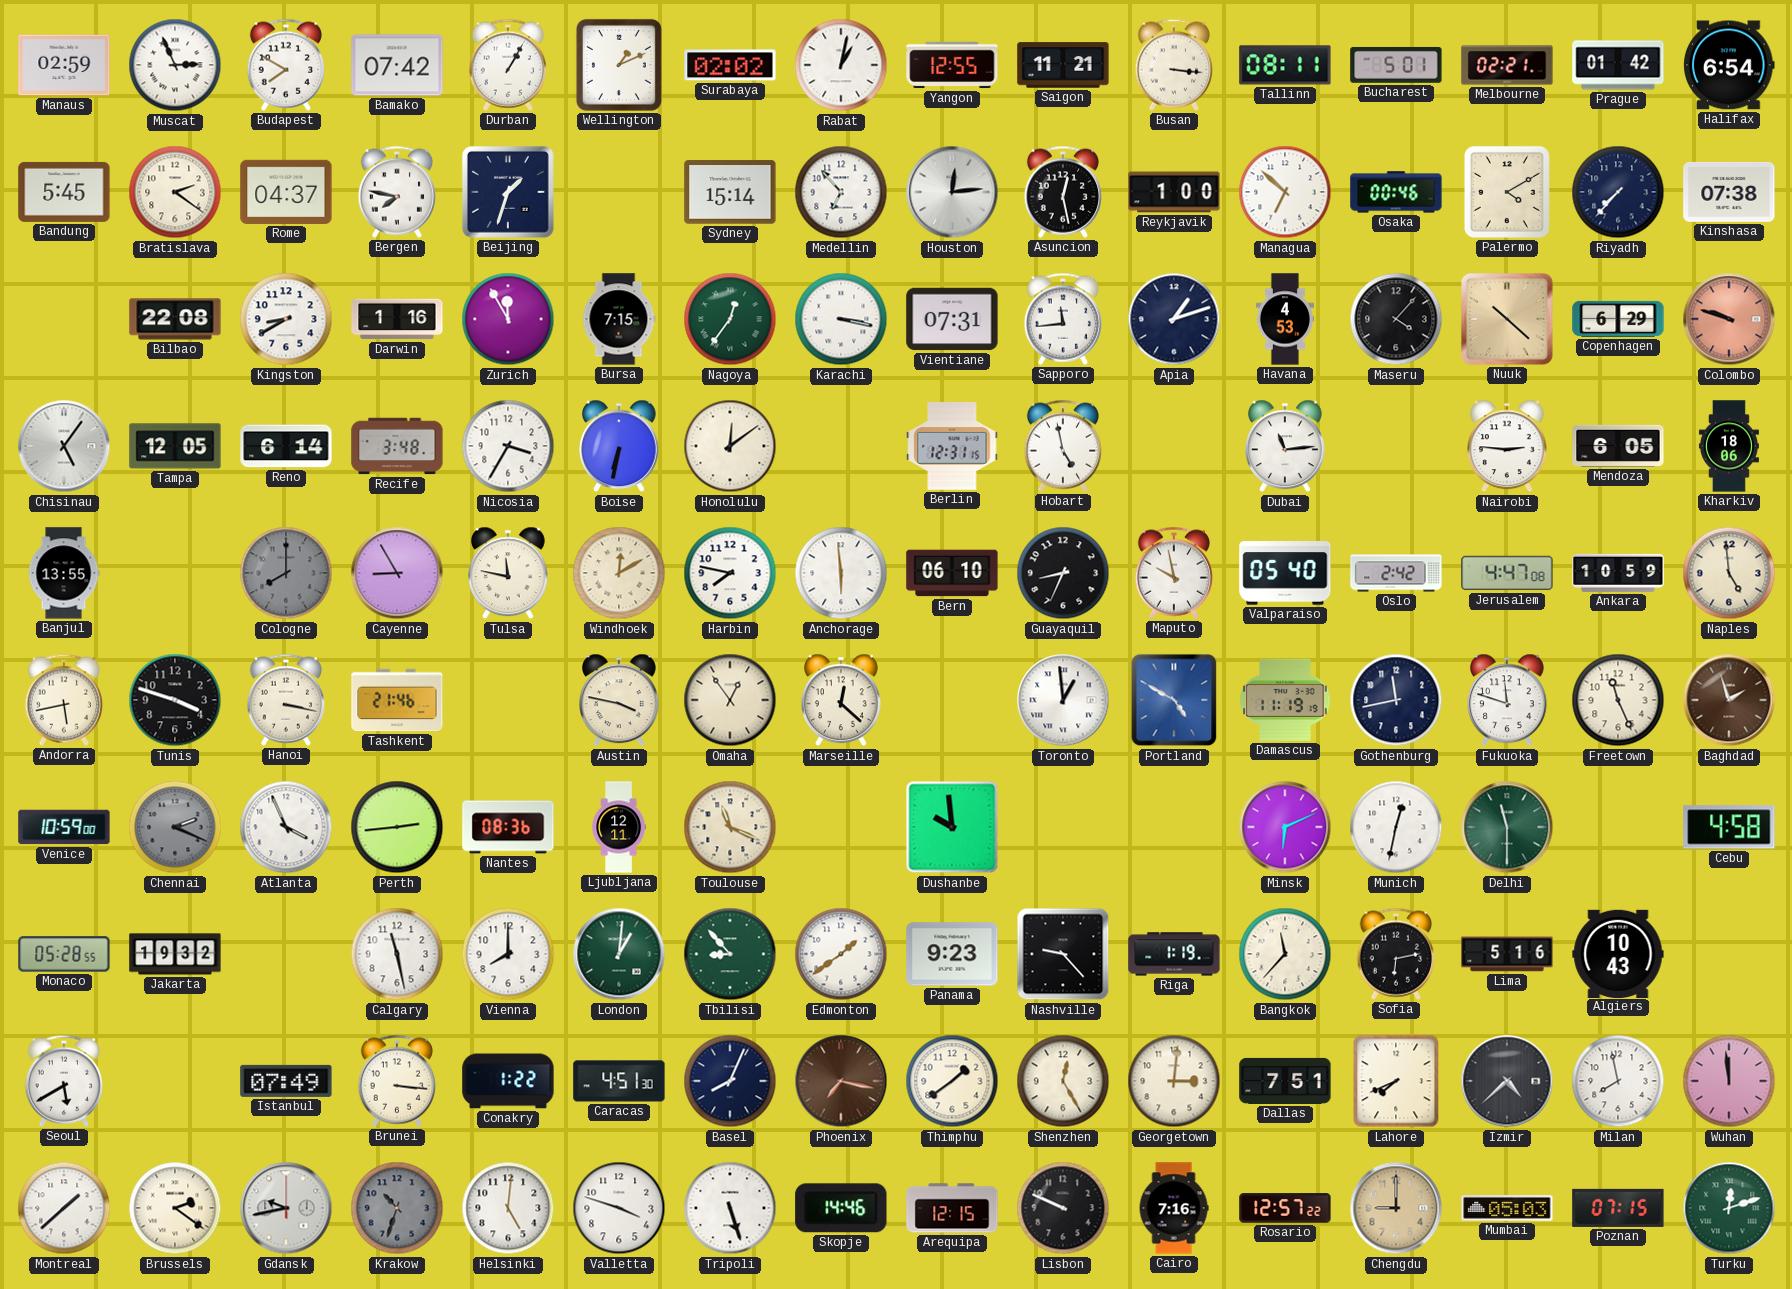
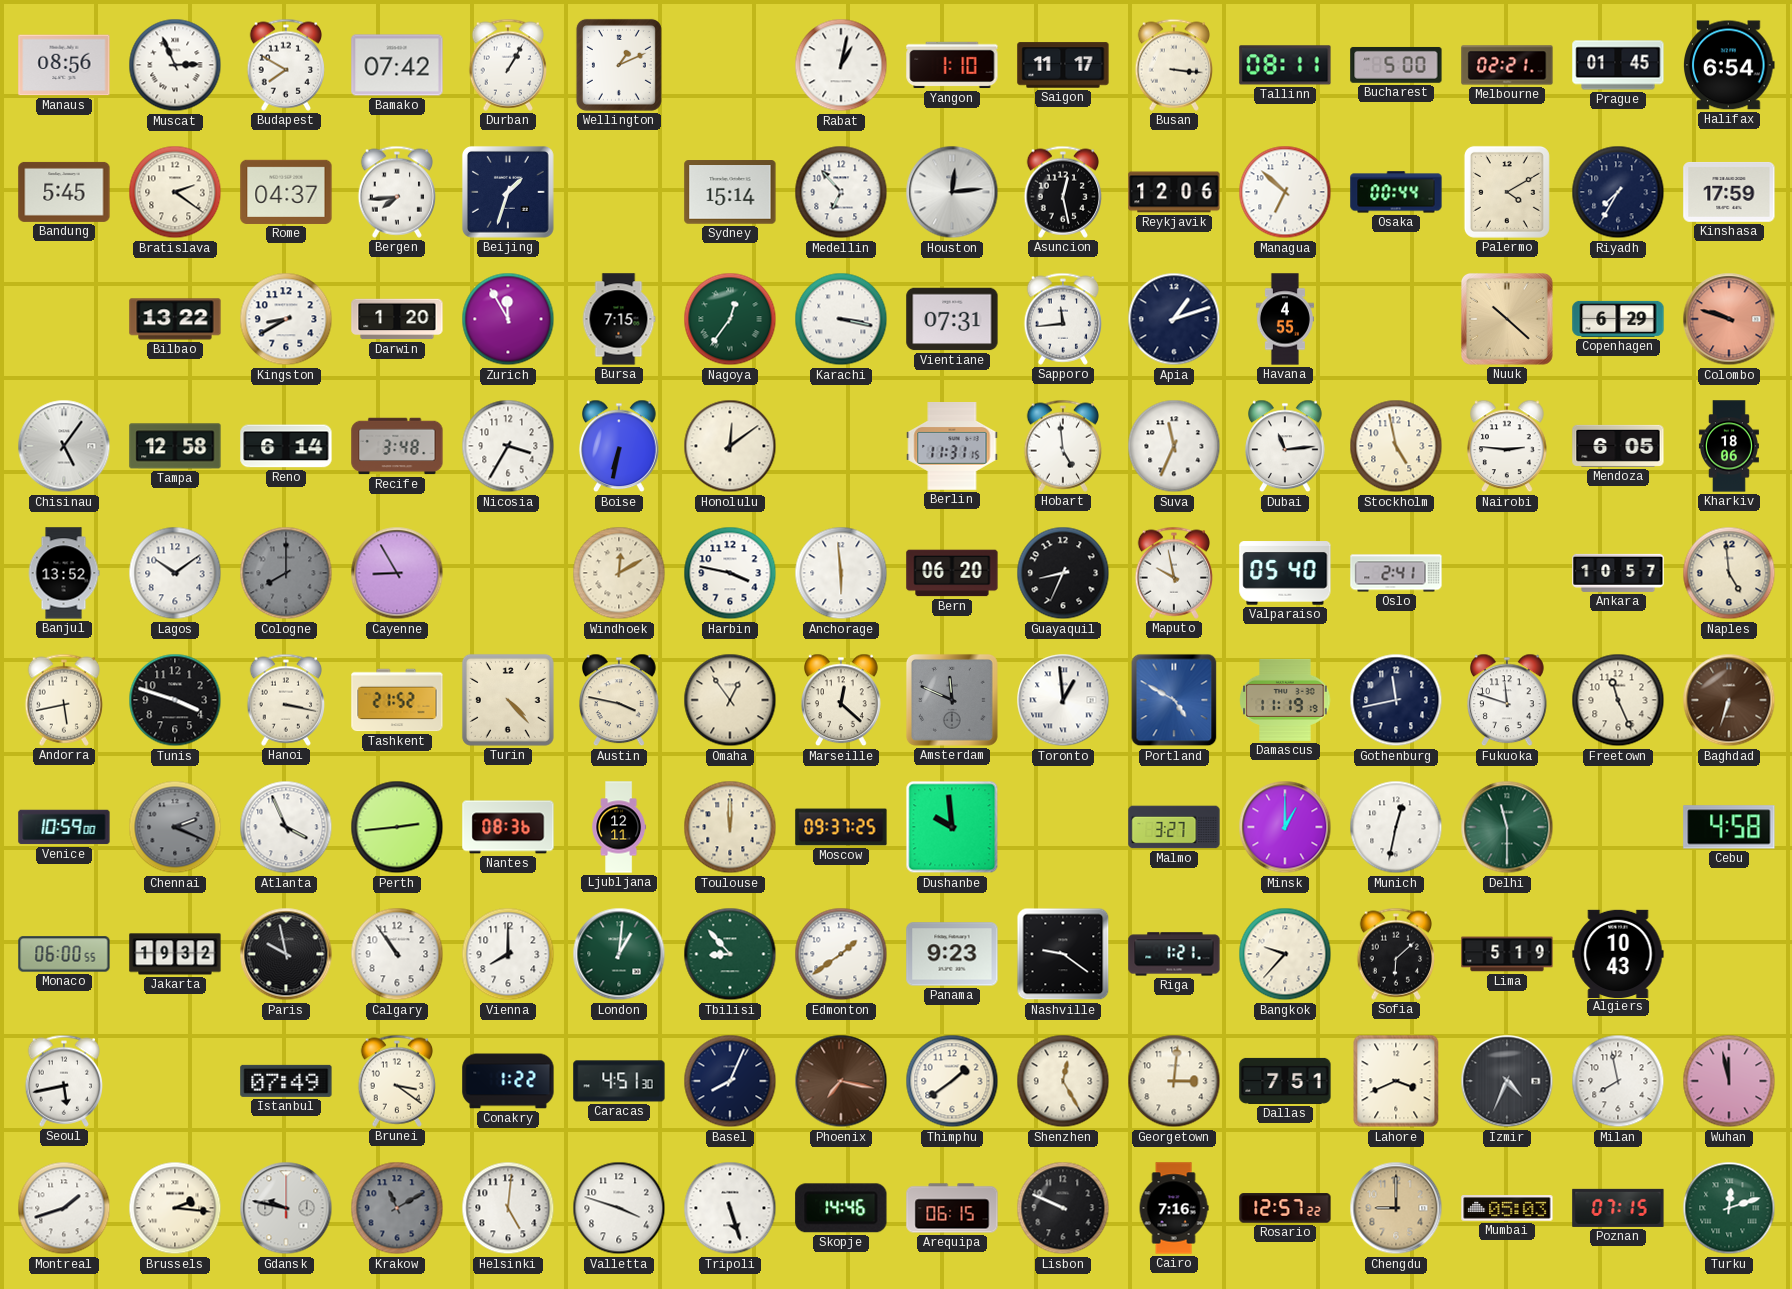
Manaus: 02:59 -> 08:56
Surabaya: 02:02 -> none
Yangon: 12:55 -> 1:10
Saigon: 11:21 -> 11:17
Bucharest: 5:01 -> 5:00
Prague: 01:42 -> 01:45
Bergen: 7:47 -> 7:44
Reykjavik: 1:00 -> 12:06
Osaka: 00:46 -> 00:44
Riyadh: 7:37 -> 7:35
Kinshasa: 07:38 -> 17:59
Bilbao: 22:08 -> 13:22
Darwin: 1:16 -> 1:20
Havana: 4:53 -> 4:55
Maseru: 4:07 -> none
Tampa: 12:05 -> 12:58
Berlin: 12:31 -> 11:31
Hobart: 4:58 -> 4:59
Suva: none -> 11:34
Stockholm: none -> 4:58
Banjul: 13:55 -> 13:52
Lagos: none -> 10:09
Tulsa: 11:47 -> none
Harbin: 7:47 -> 3:47
Bern: 06:10 -> 06:20
Oslo: 2:42 -> 2:41
Jerusalem: 4:47 -> none
Ankara: 10:59 -> 10:57
Tashkent: 21:46 -> 21:52
Turin: none -> 4:23
Amsterdam: none -> 11:49
Baghdad: 1:57 -> 6:33
Toulouse: 11:19 -> 12:00
Moscow: none -> 09:37
Malmo: none -> 3:27
Minsk: 6:11 -> 1:00
Monaco: 05:28 -> 06:00
Paris: none -> 9:58
Calgary: 11:28 -> 10:54
Nashville: 9:23 -> 9:21
Riga: 1:19 -> 1:21
Bangkok: 11:37 -> 9:37
Sofia: 6:13 -> 6:08
Lima: 5:16 -> 5:19
Seoul: 5:40 -> 5:43
Brunei: 3:16 -> 3:21
Lahore: 7:41 -> 3:41
Izmir: 4:38 -> 4:34
Wuhan: 11:59 -> 11:58
Montreal: 1:38 -> 1:42
Brussels: 2:21 -> 2:16
Gdansk: 9:43 -> 9:47
Krakow: 10:33 -> 11:10
Arequipa: 12:15 -> 06:15
